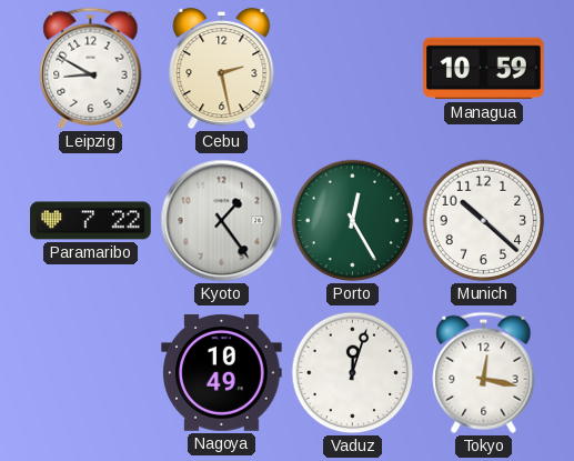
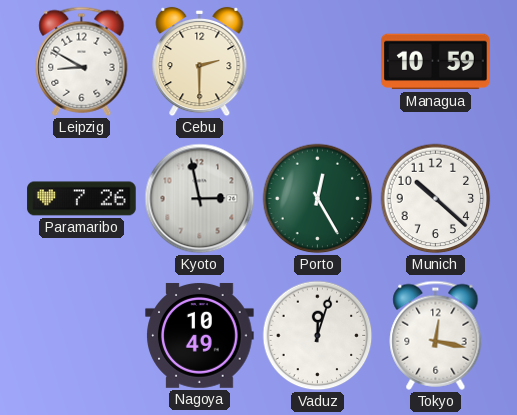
Cebu: 2:28 -> 2:30
Paramaribo: 7:22 -> 7:26
Kyoto: 1:24 -> 2:58
